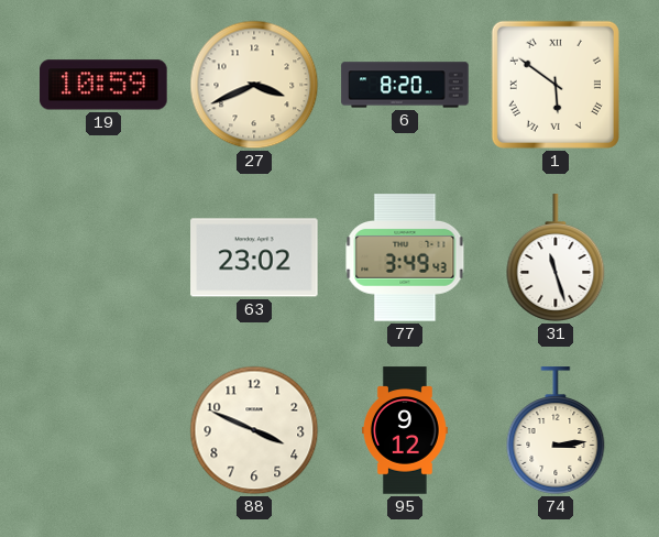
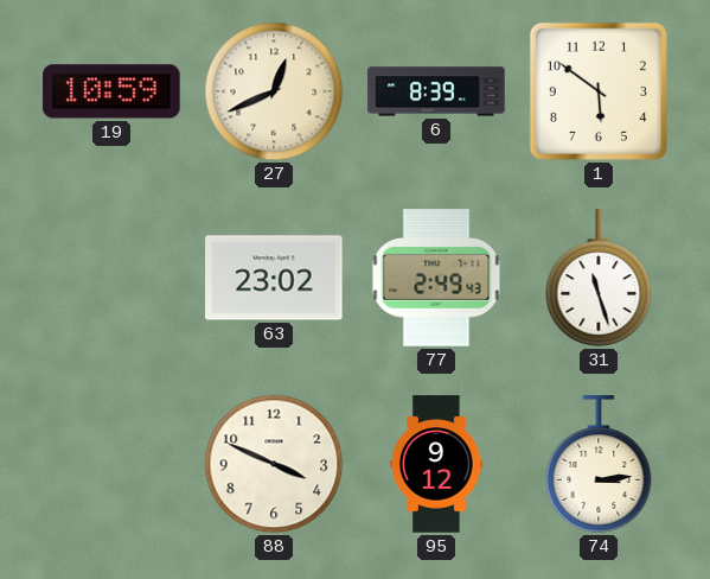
27: 3:41 -> 12:41
6: 8:20 -> 8:39
1 numerals: Roman -> Arabic
77: 3:49 -> 2:49
